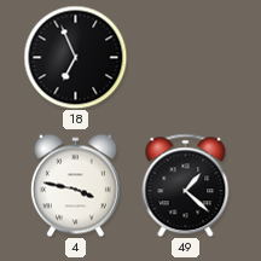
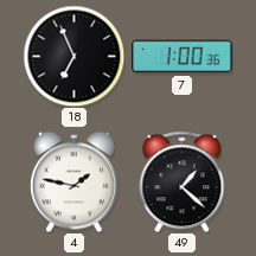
7: none -> 1:00
4: 3:47 -> 1:47
